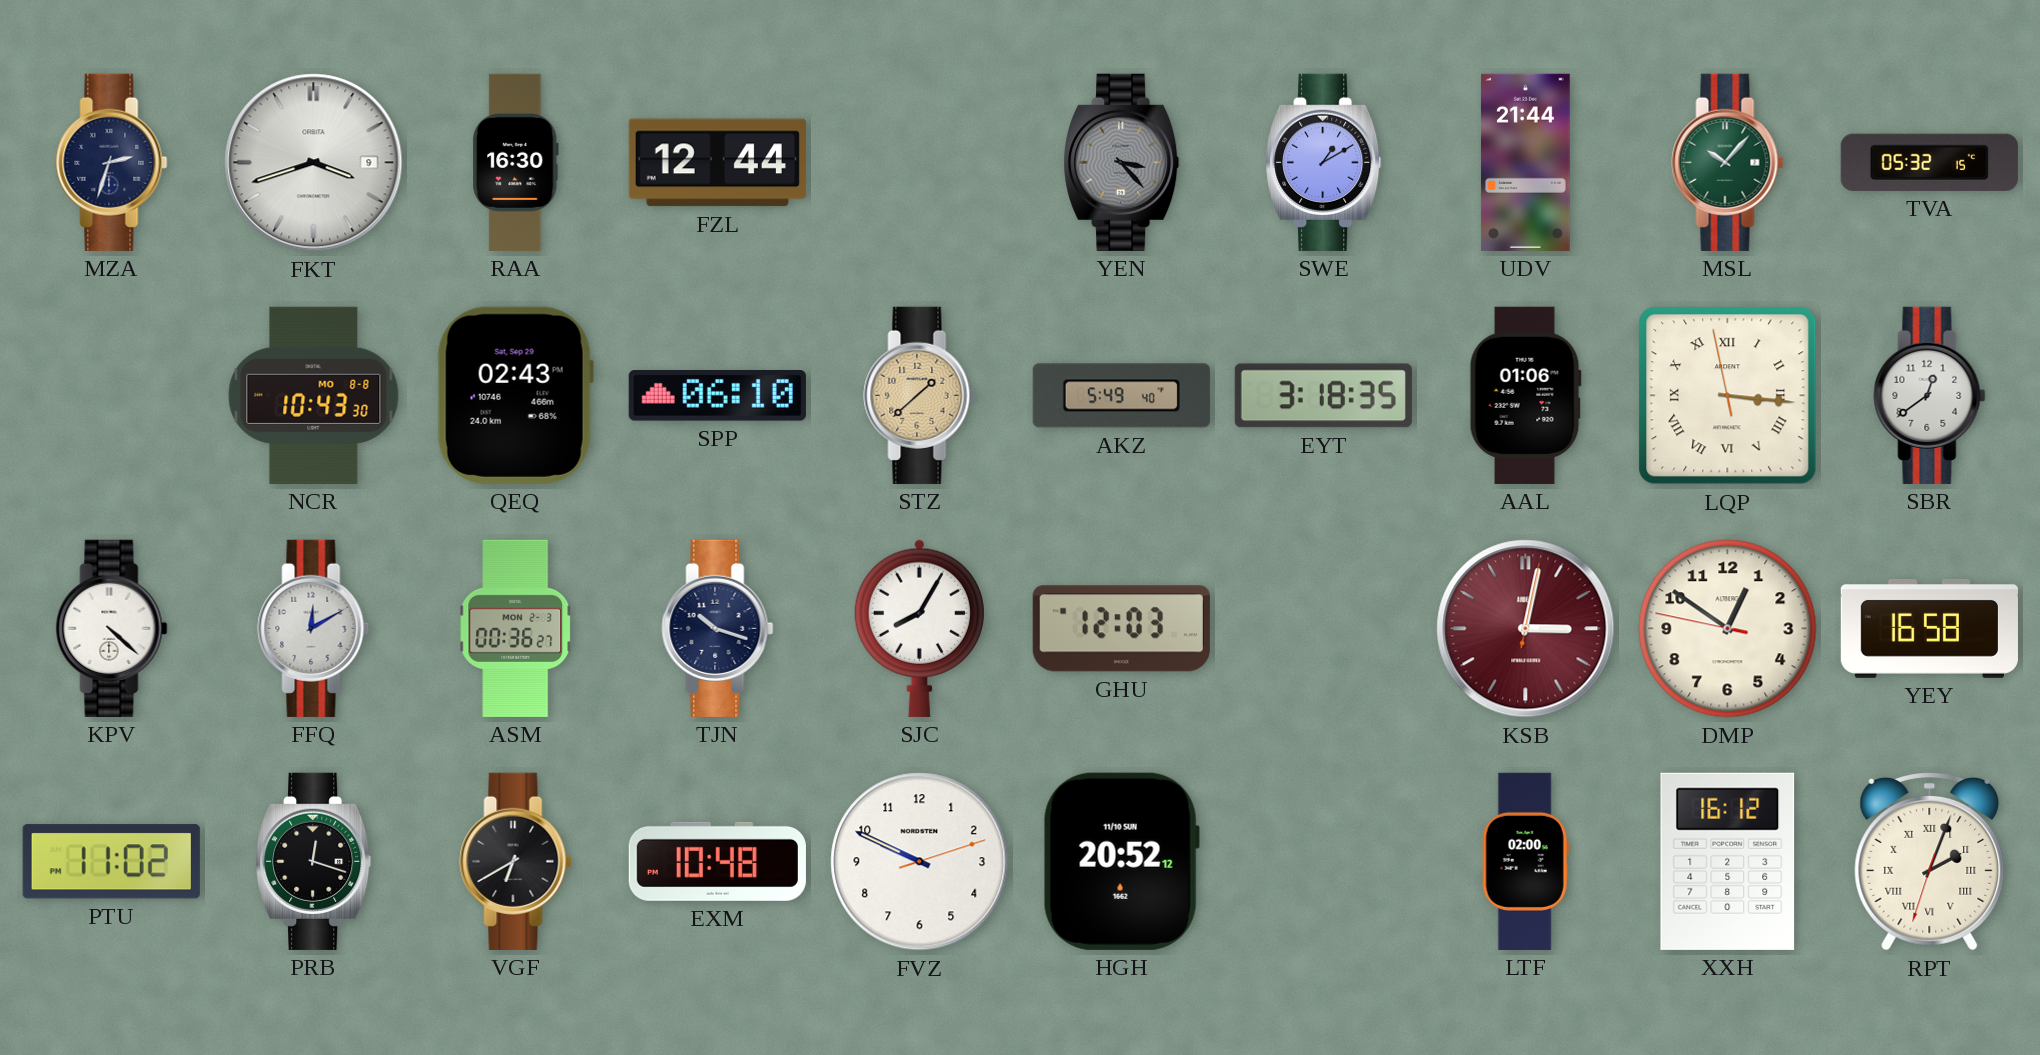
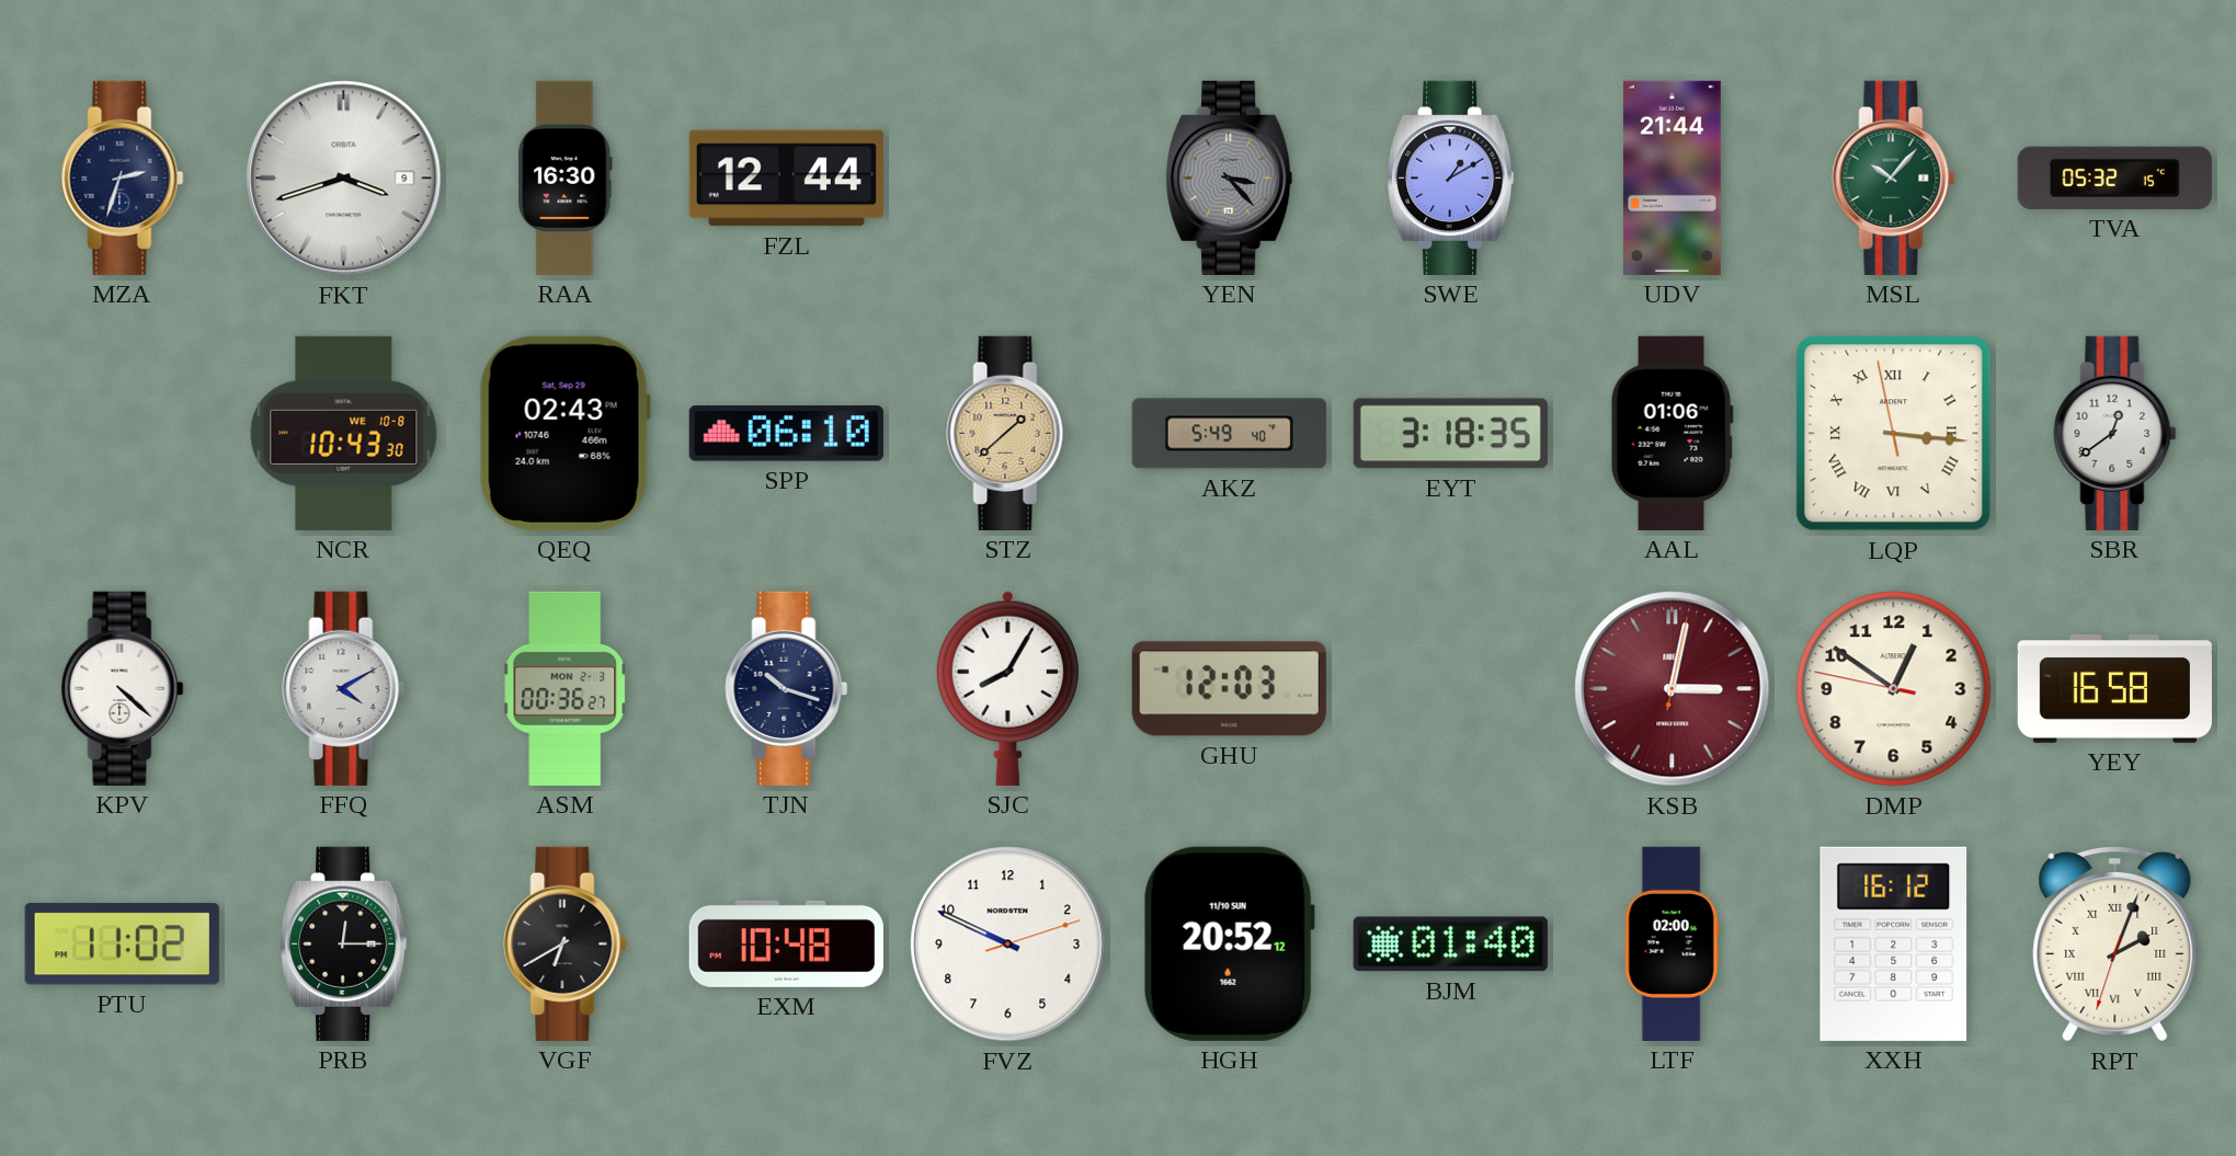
NCR date: MO 8-8 -> WE 10-8
FFQ: 12:10 -> 4:10
PRB: 12:18 -> 12:15
BJM: none -> 01:40
